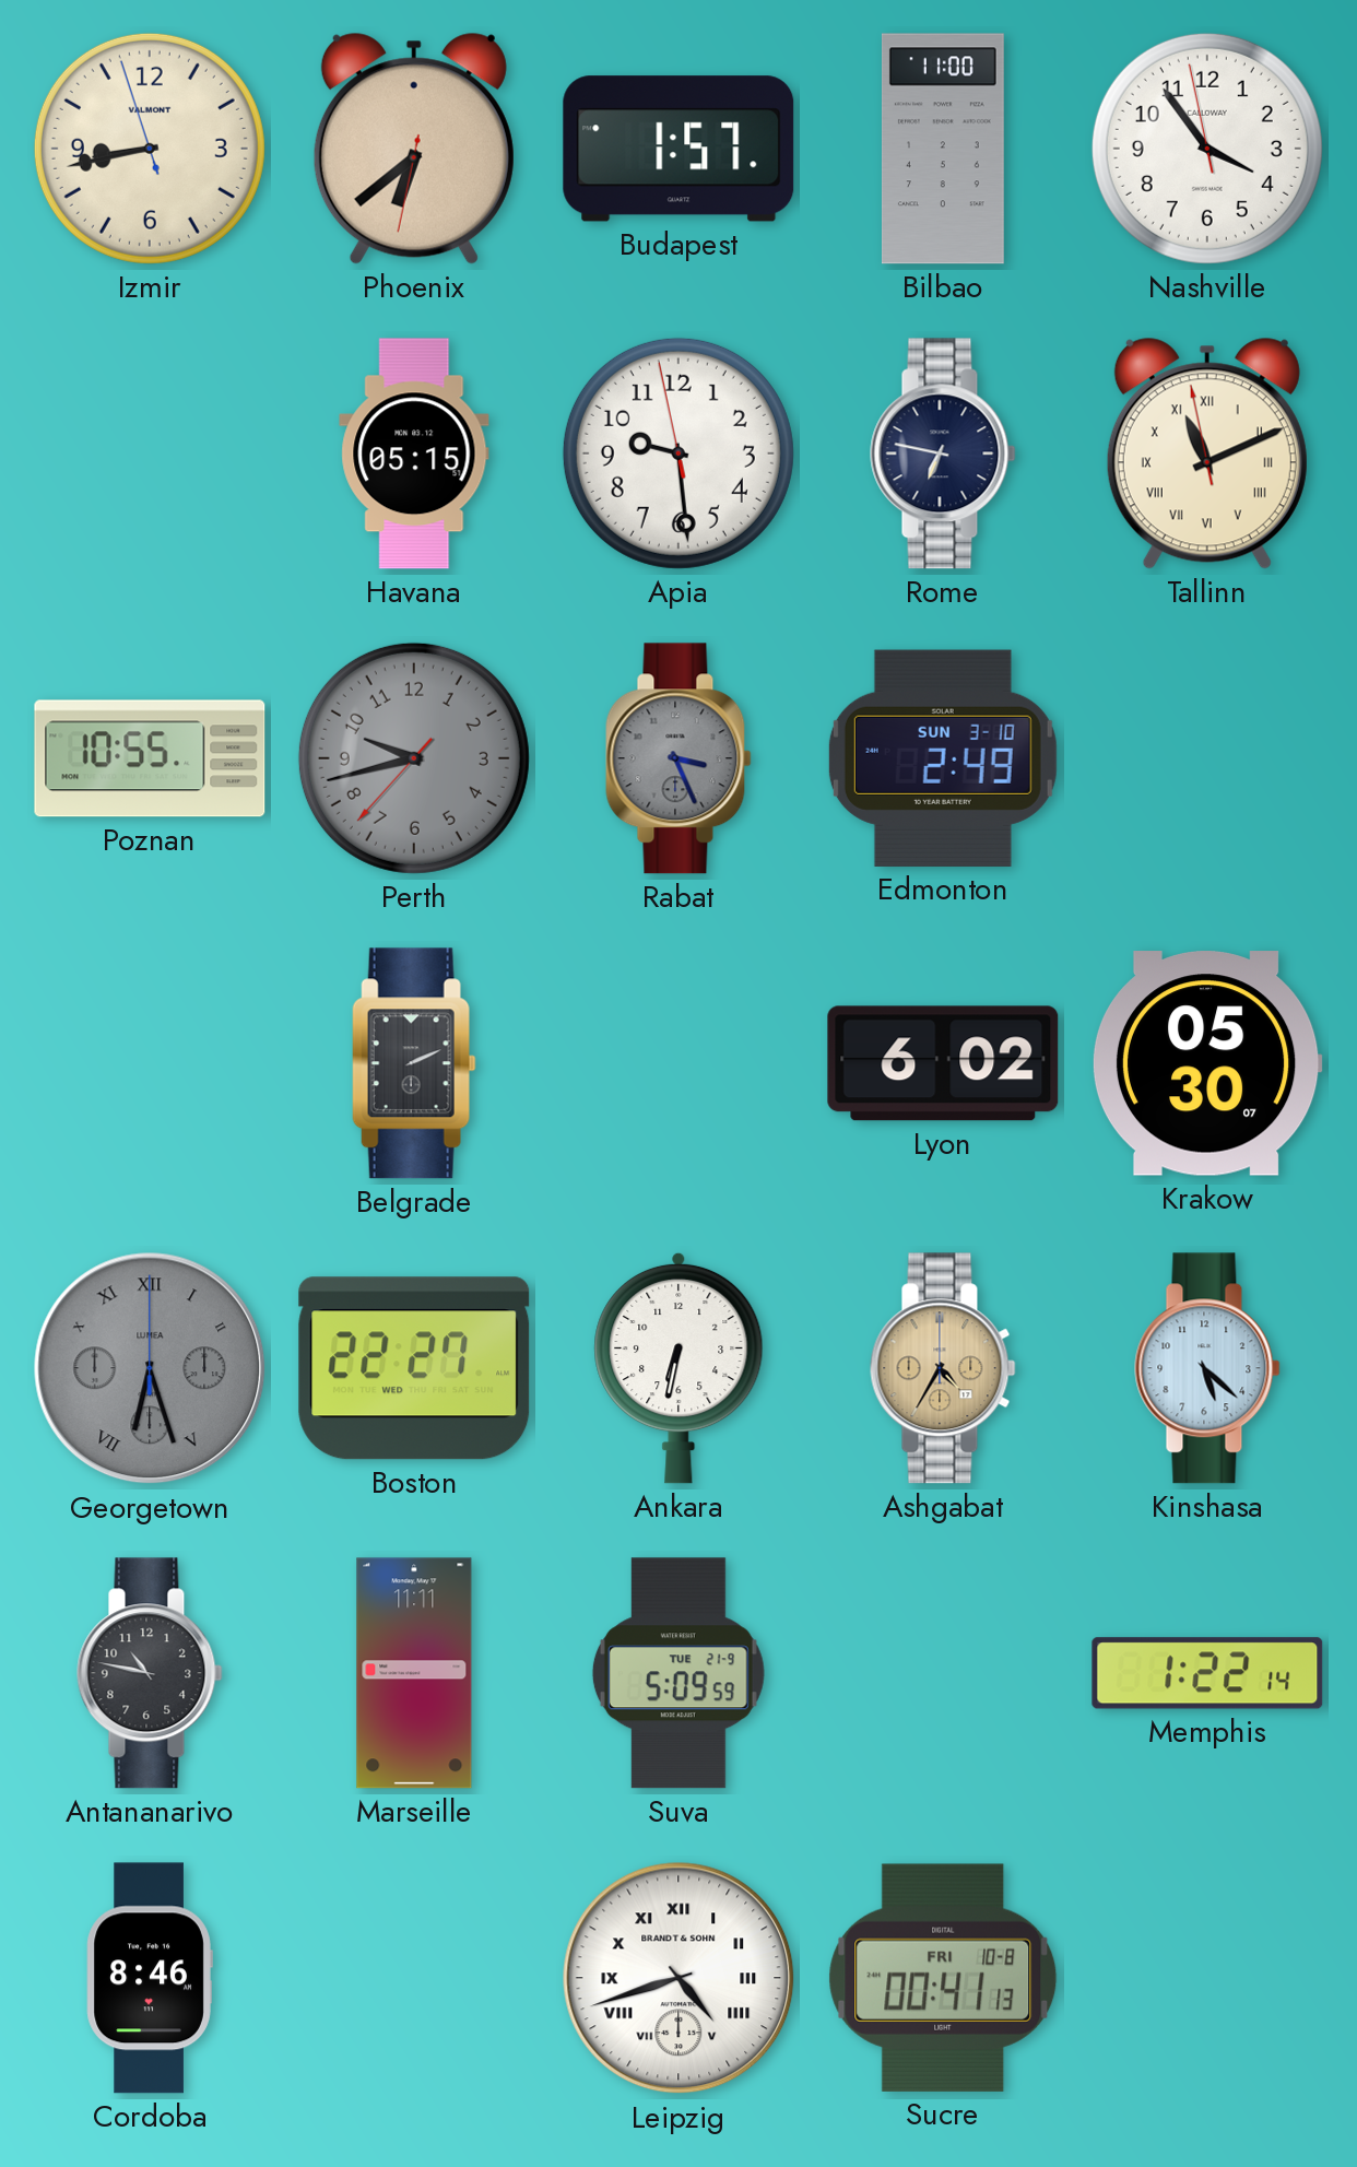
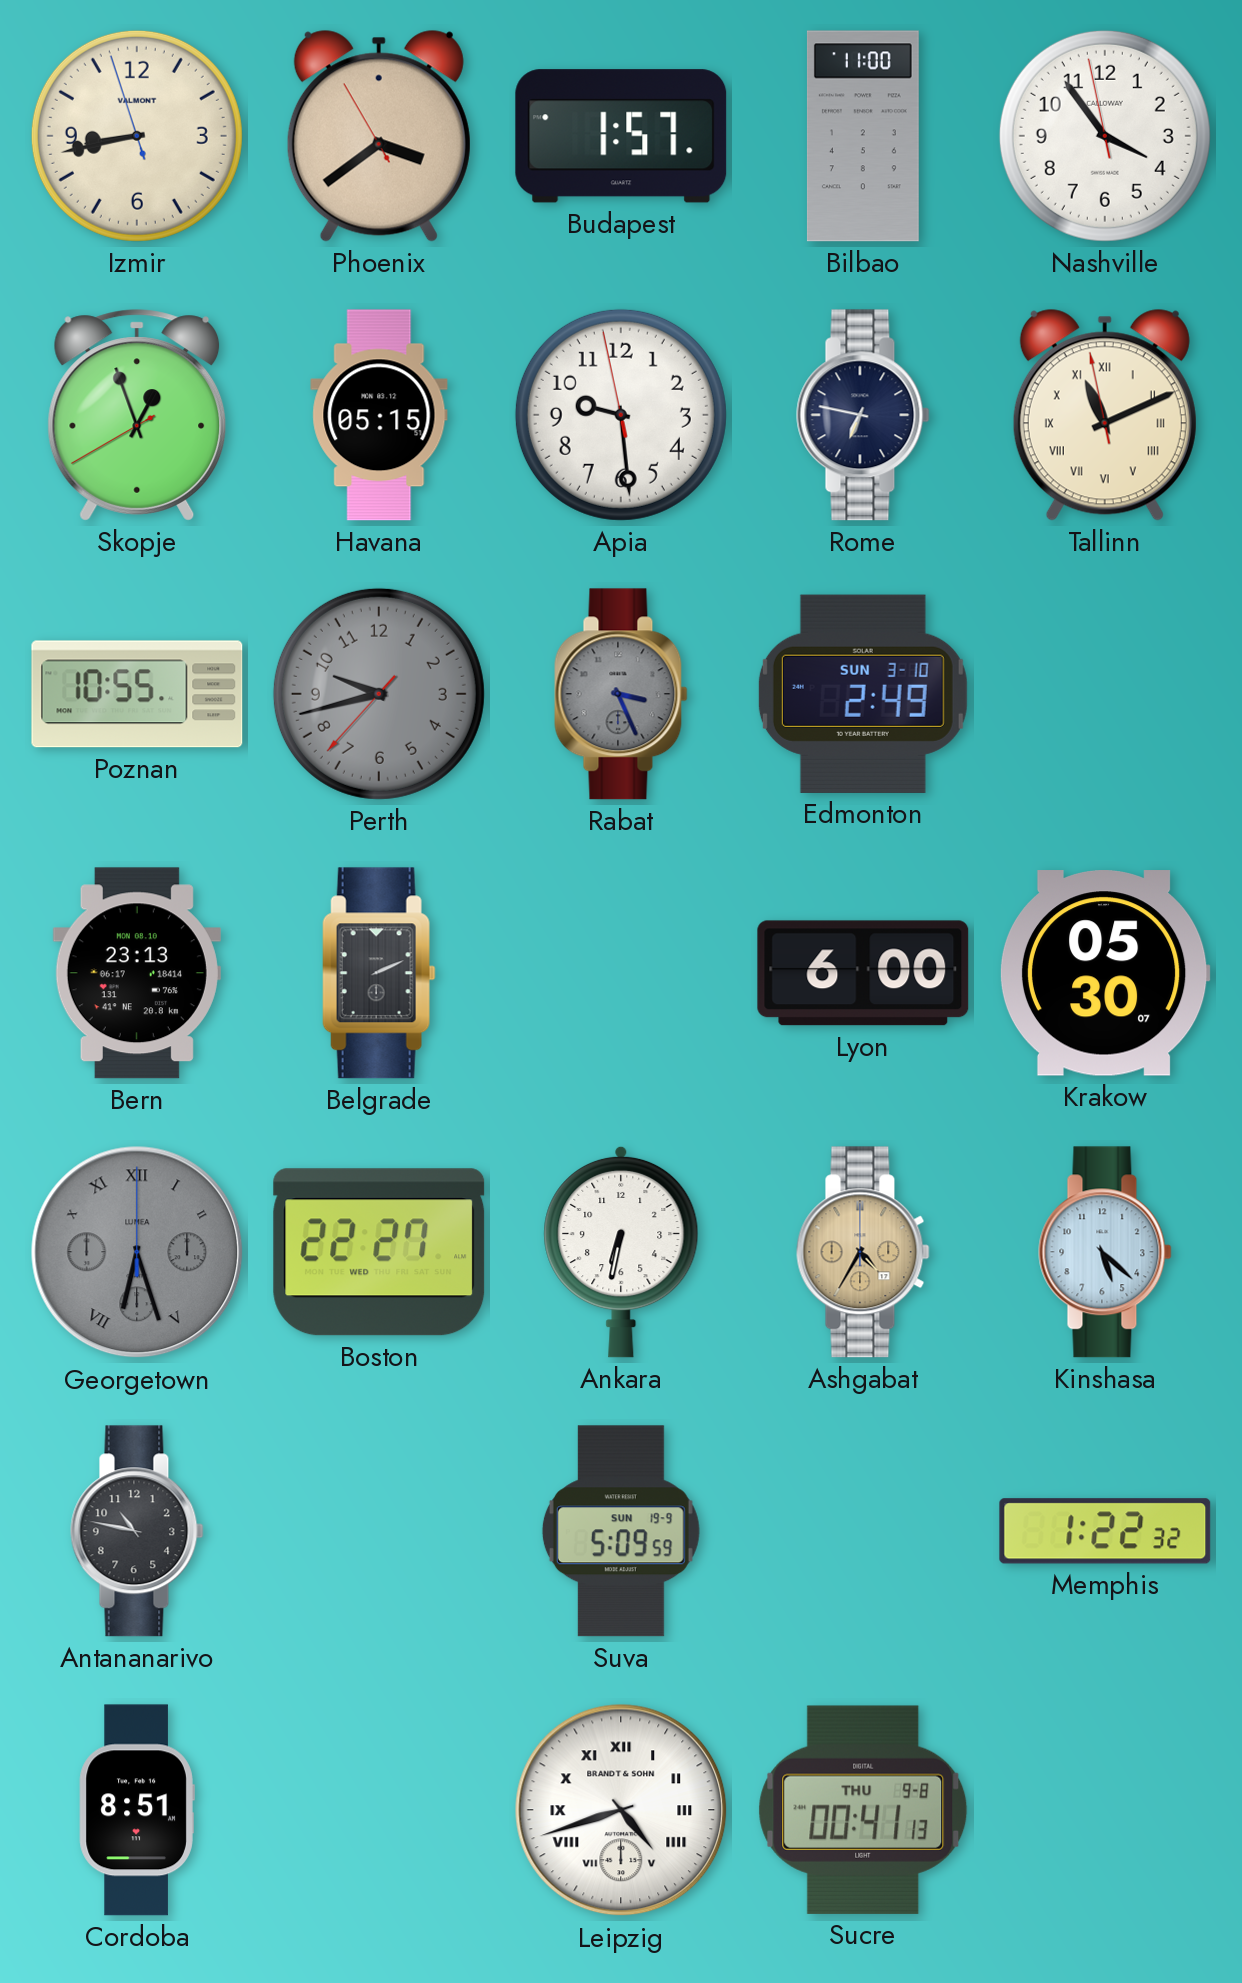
Phoenix: 6:38 -> 3:38
Skopje: none -> 12:56
Bern: none -> 23:13
Lyon: 6:02 -> 6:00
Marseille: 11:11 -> none
Suva date: TUE 21-9 -> SUN 19-9
Memphis: 1:22:14 -> 1:22:32
Cordoba: 8:46 -> 8:51
Sucre date: FRI 10-8 -> THU 9-8
